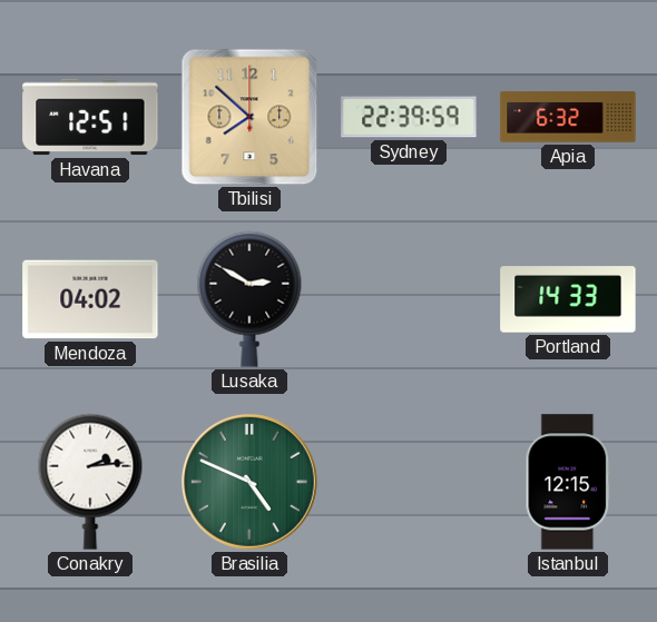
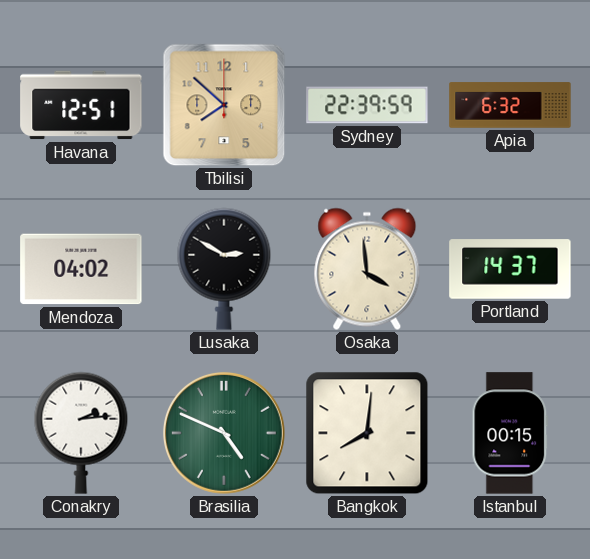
Osaka: none -> 3:59
Portland: 14:33 -> 14:37
Bangkok: none -> 8:01
Istanbul: 12:15 -> 00:15
